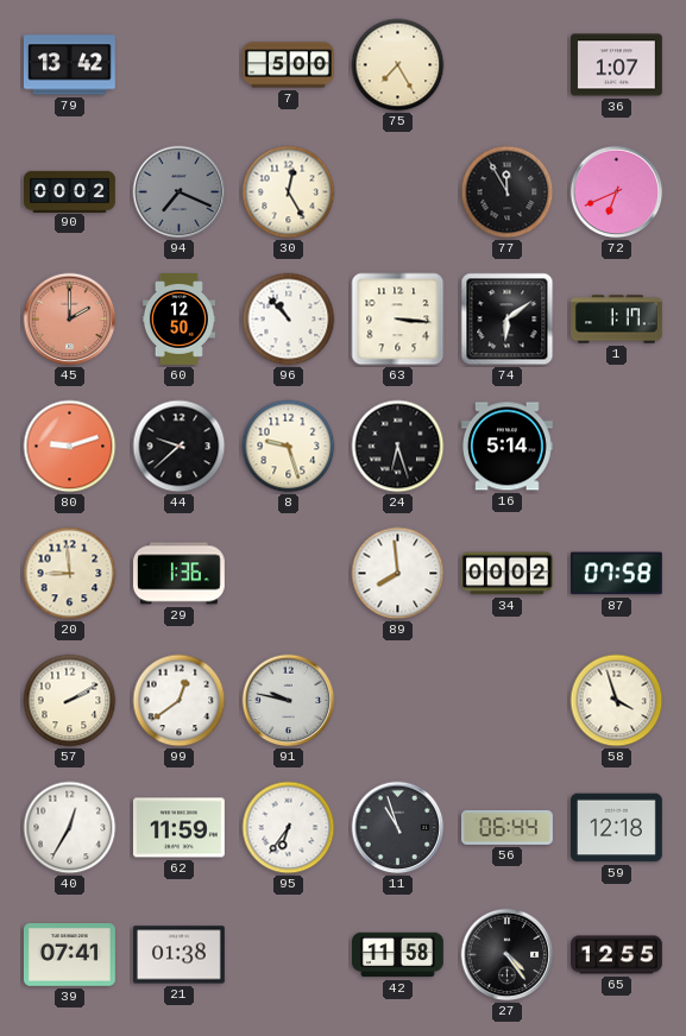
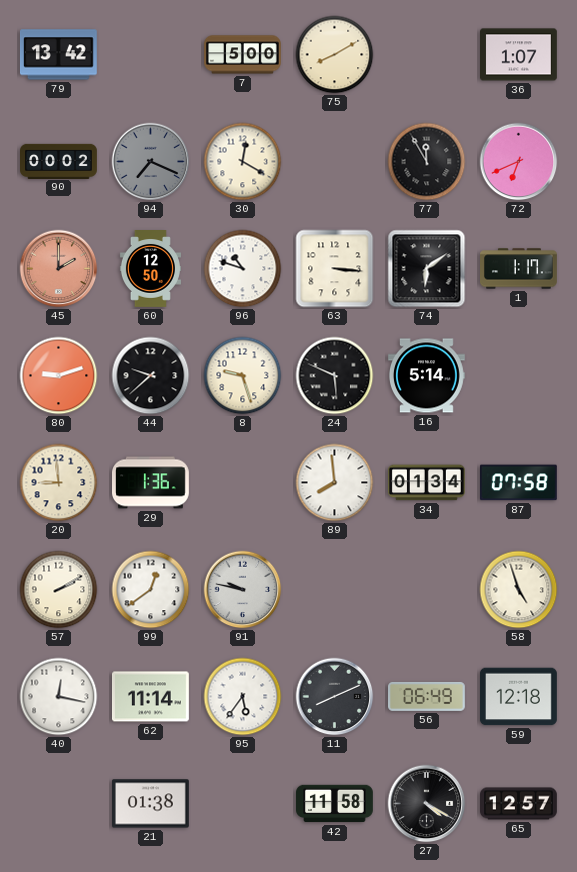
75: 7:25 -> 8:10
30: 12:25 -> 12:20
96: 10:53 -> 10:48
24: 6:27 -> 5:49
34: 00:02 -> 01:34
58: 3:57 -> 4:57
40: 12:35 -> 12:17
62: 11:59 -> 11:14
95: 6:36 -> 5:36
11: 10:57 -> 8:11
56: 06:44 -> 06:49
39: 07:41 -> none
27: 4:24 -> 4:20
65: 12:55 -> 12:57
